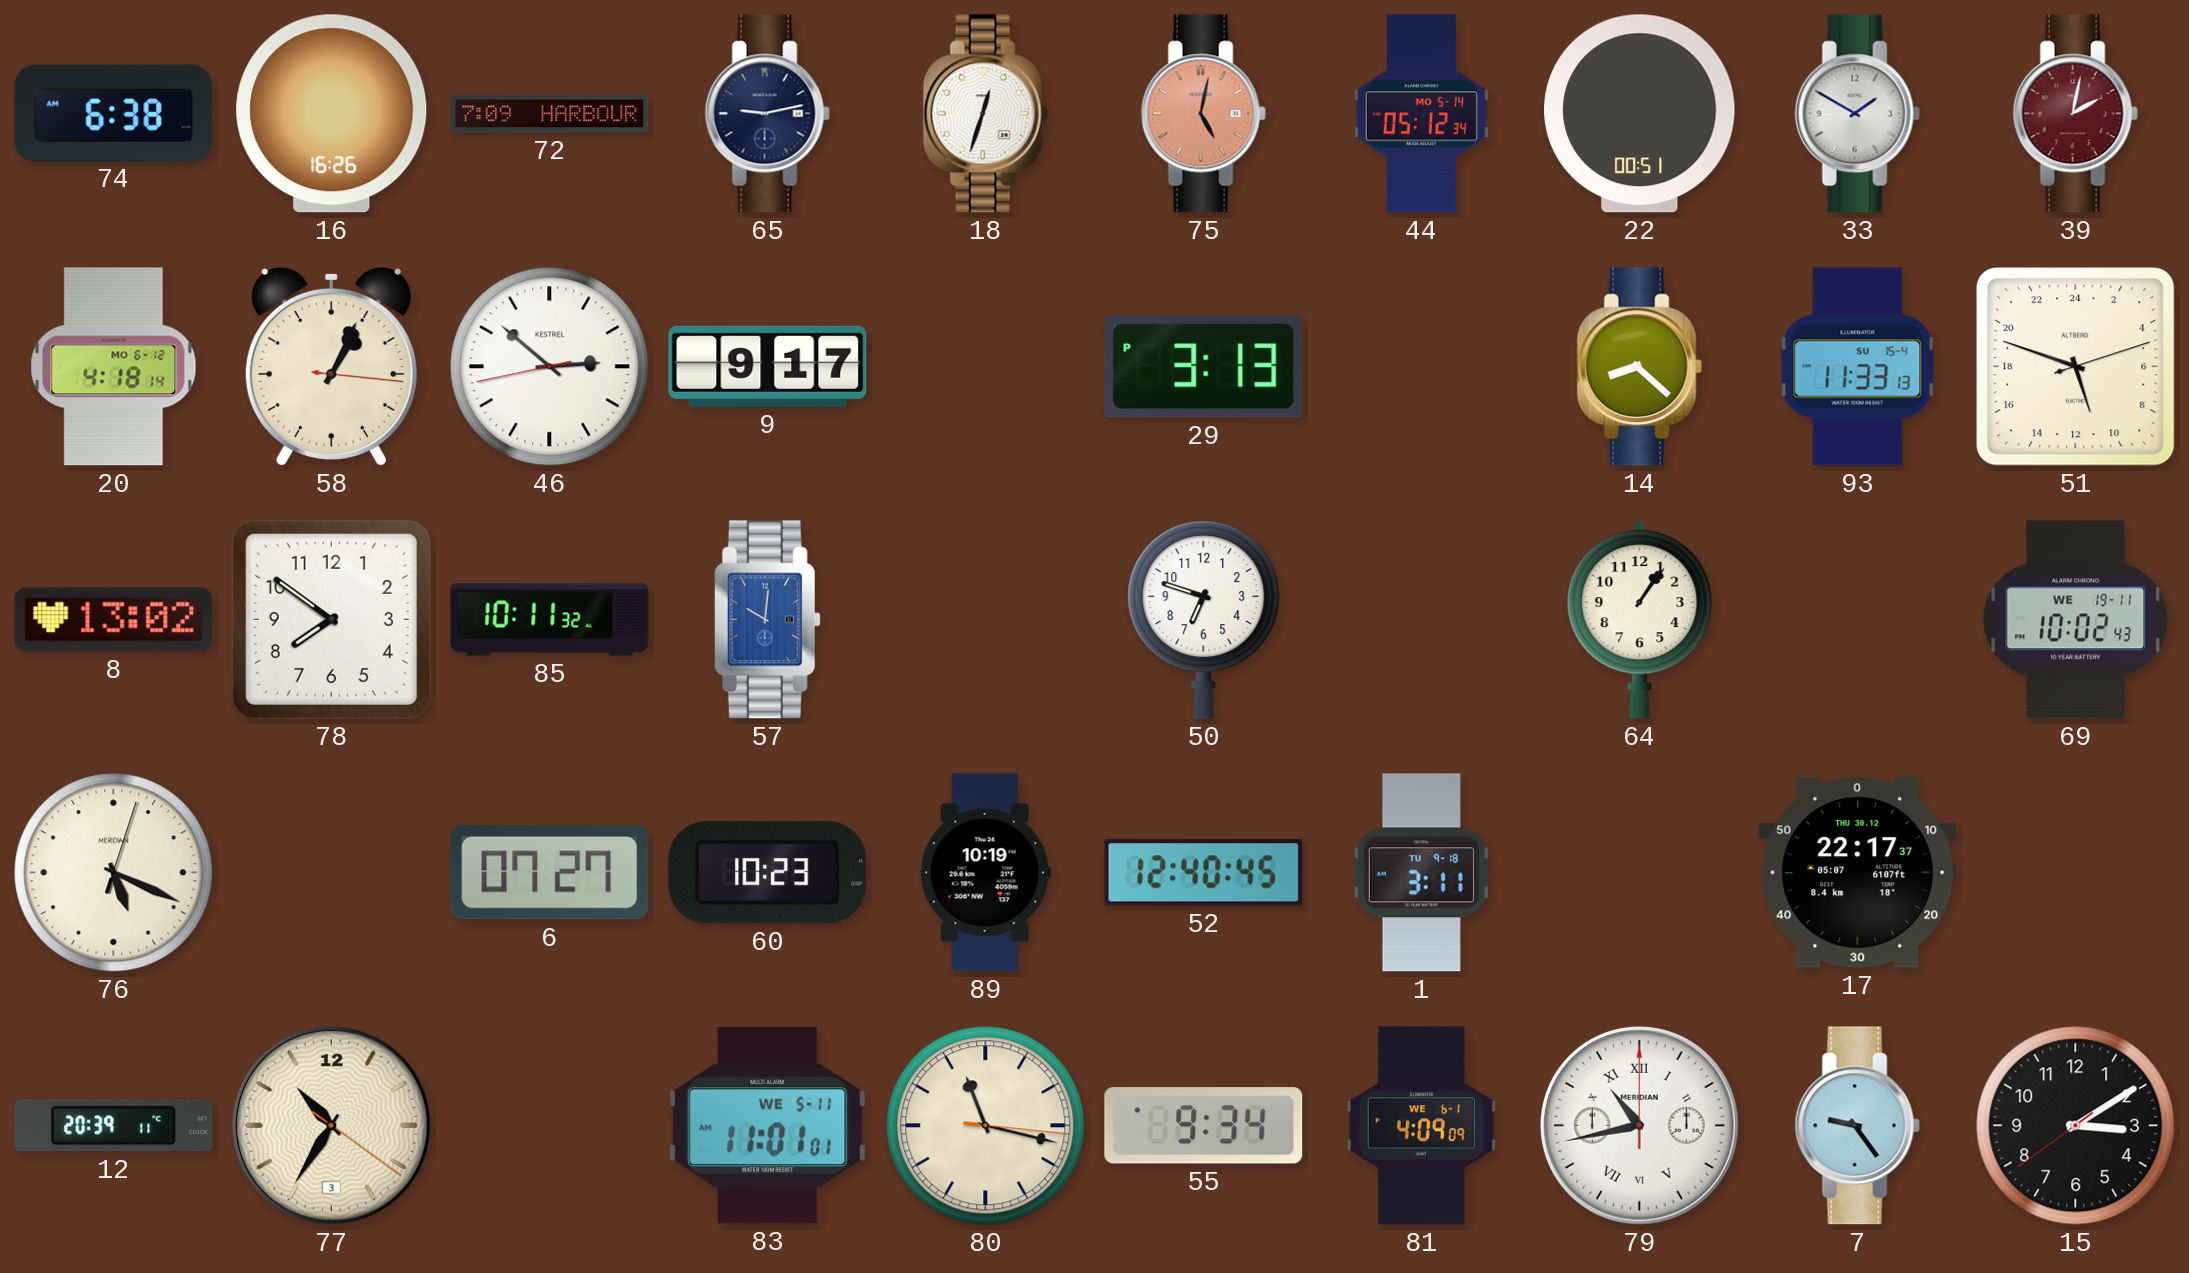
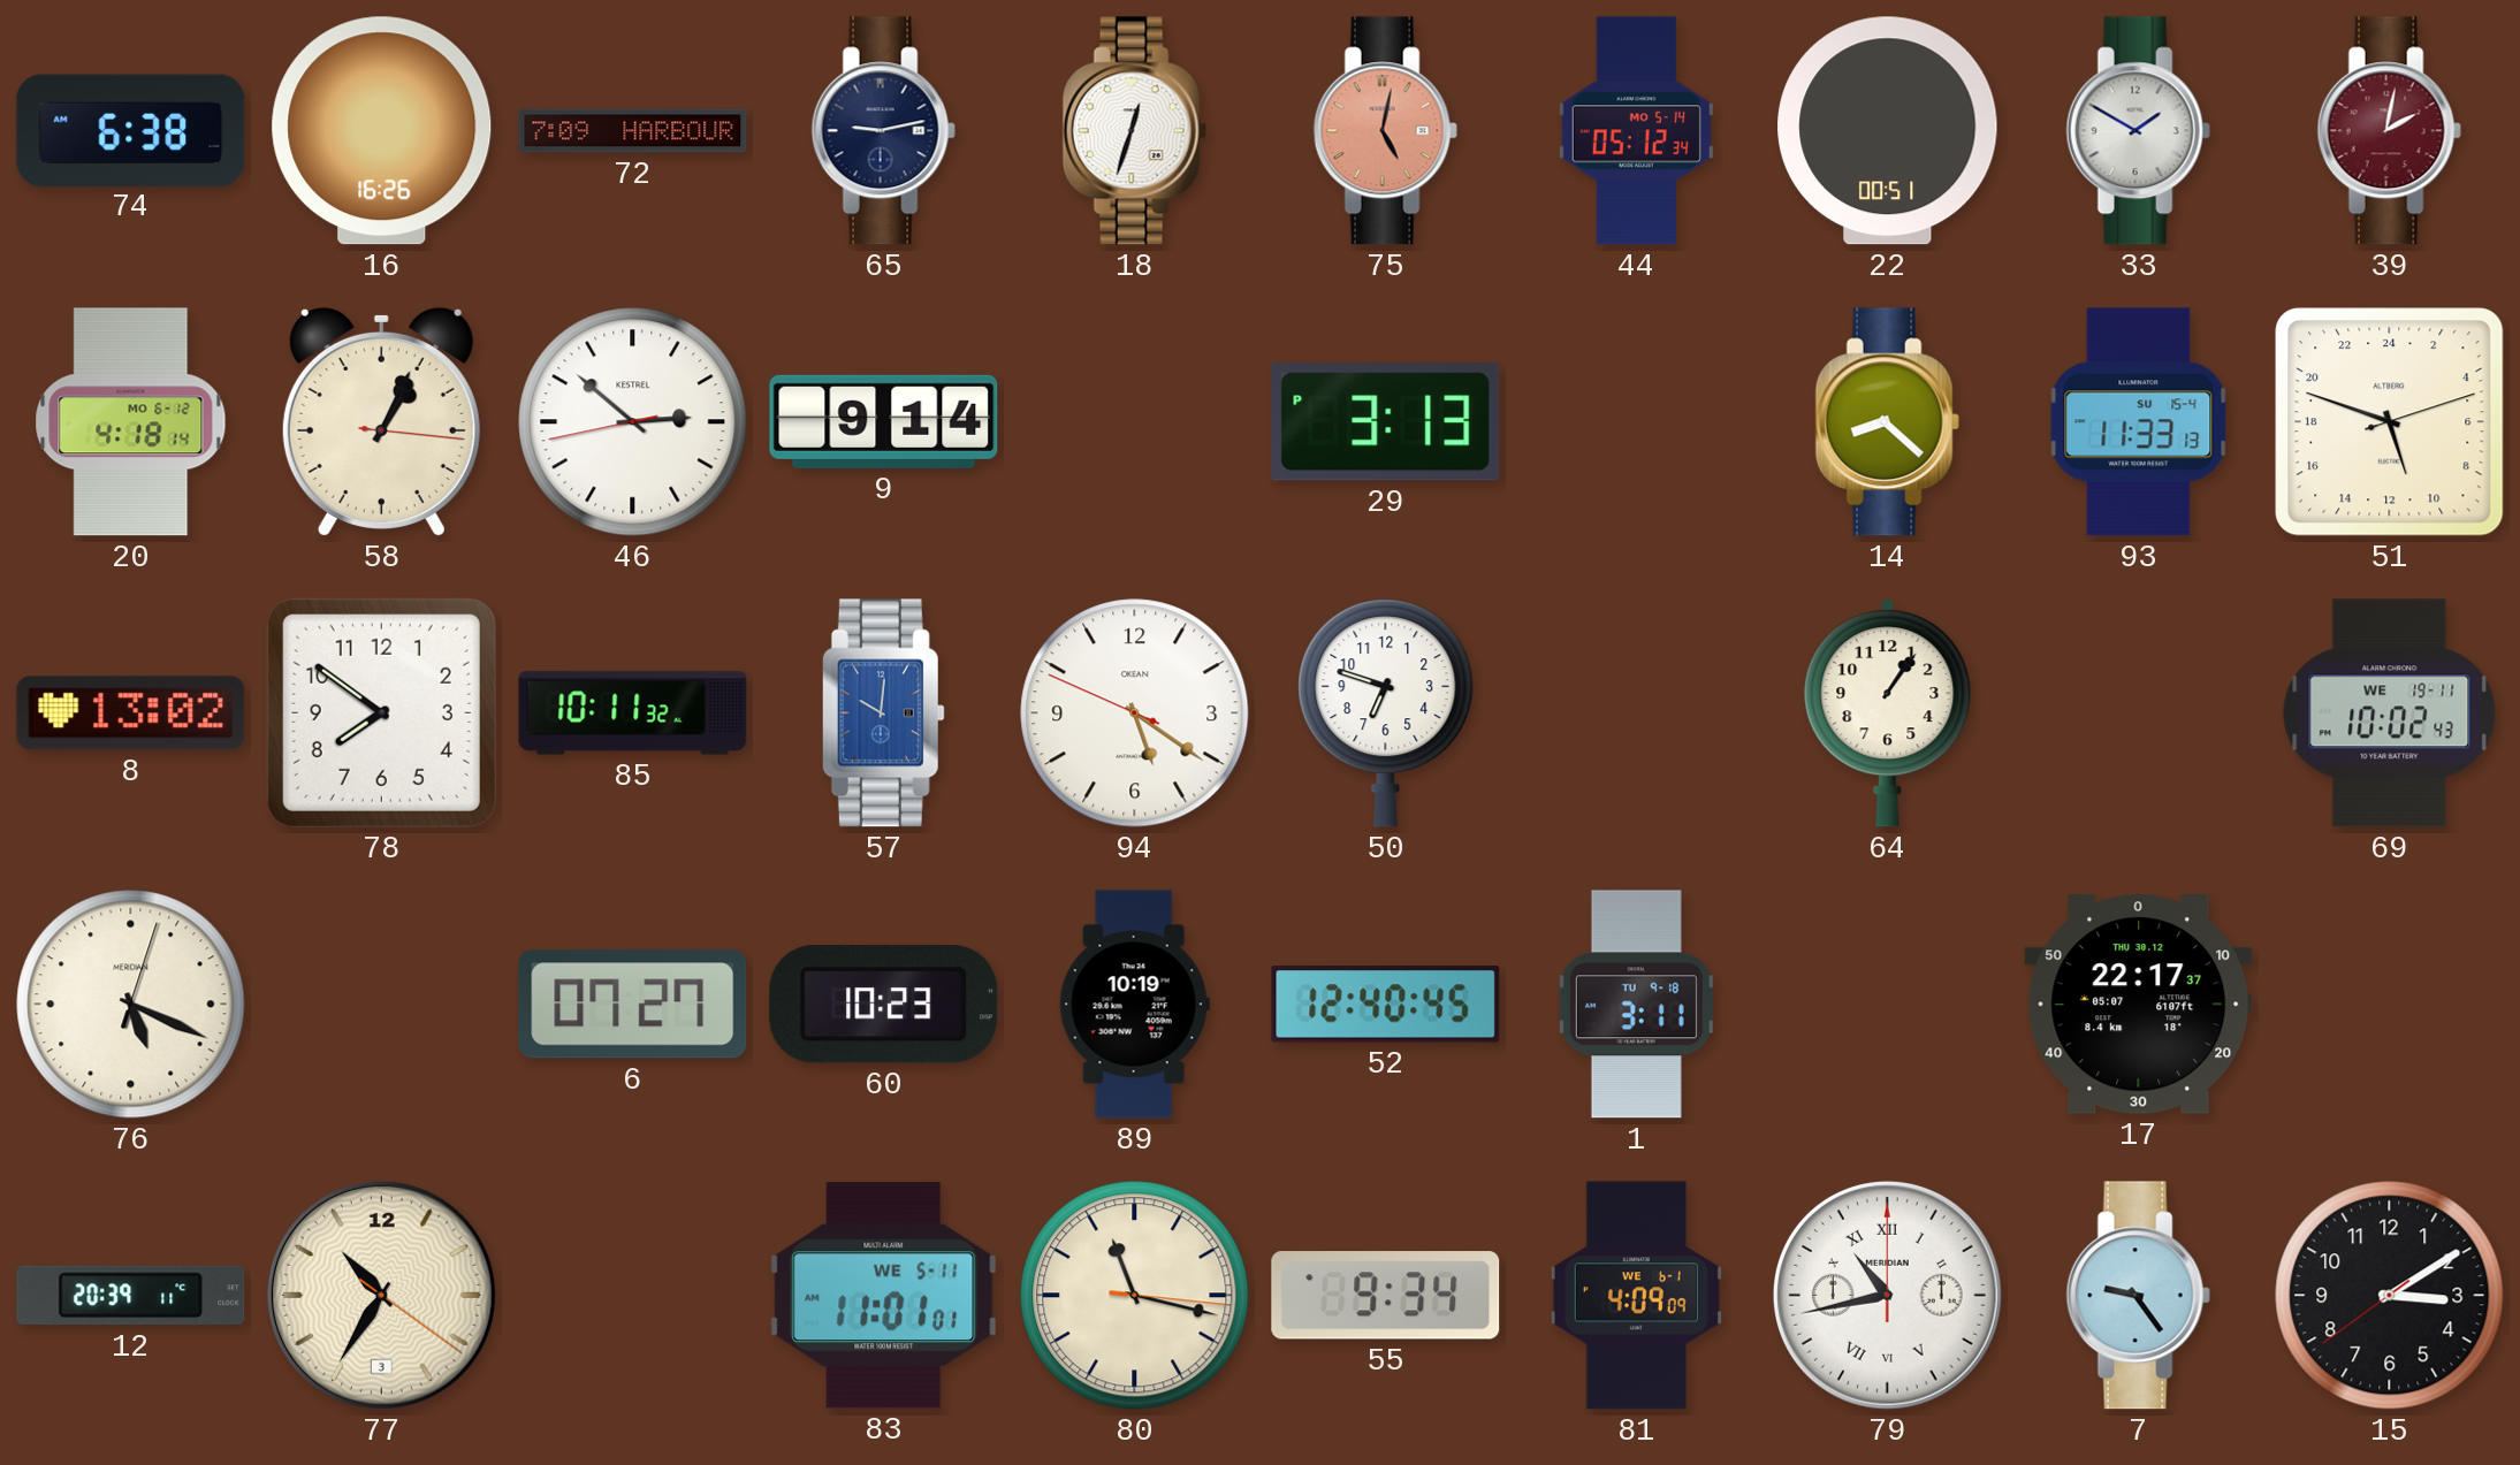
9: 9:17 -> 9:14
94: none -> 5:20
